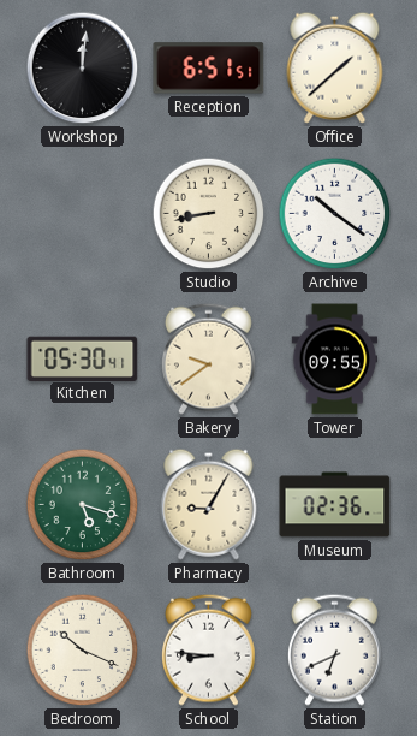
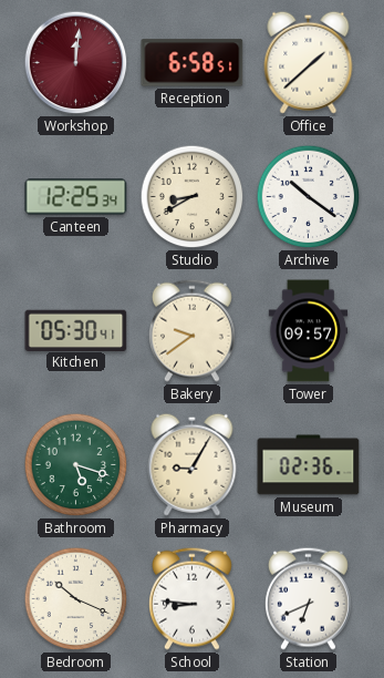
Workshop dial: black -> burgundy
Reception: 6:51 -> 6:58
Canteen: none -> 12:25
Studio: 8:43 -> 8:40
Tower: 09:55 -> 09:57
